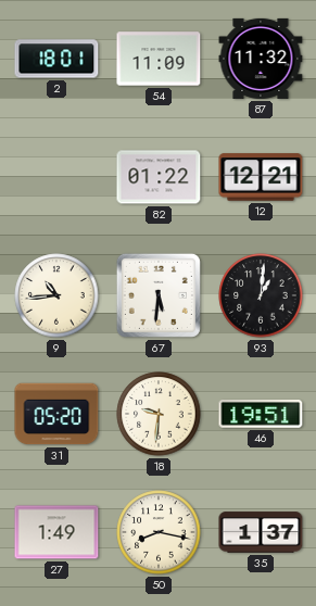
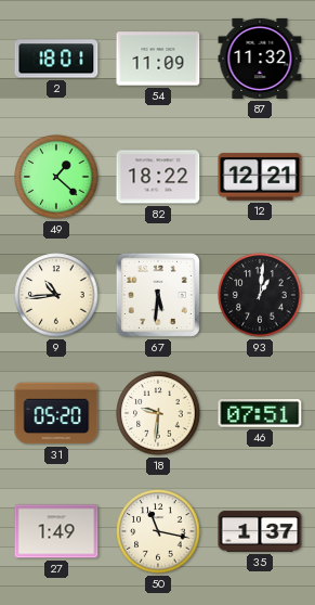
49: none -> 1:22
82: 01:22 -> 18:22
46: 19:51 -> 07:51
50: 8:17 -> 11:17
